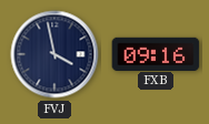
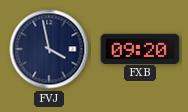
FXB: 09:16 -> 09:20
